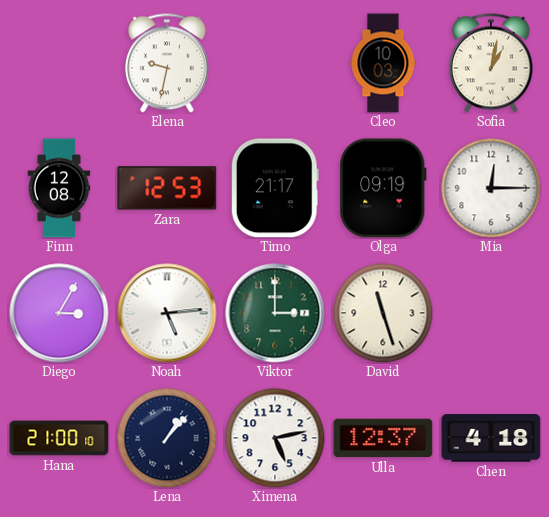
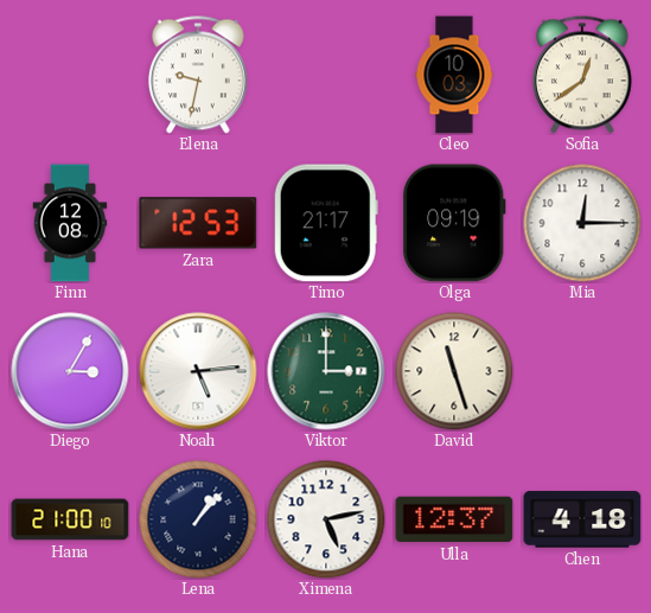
Sofia: 1:02 -> 12:39
